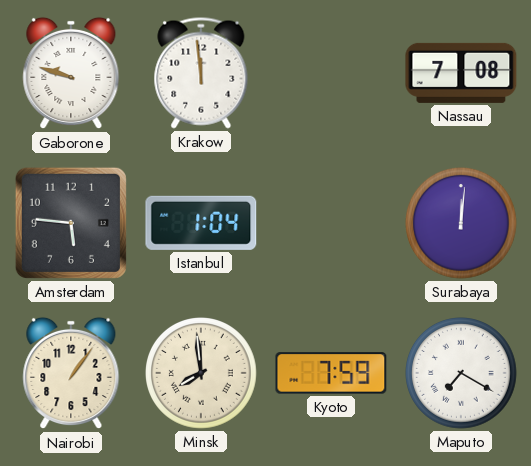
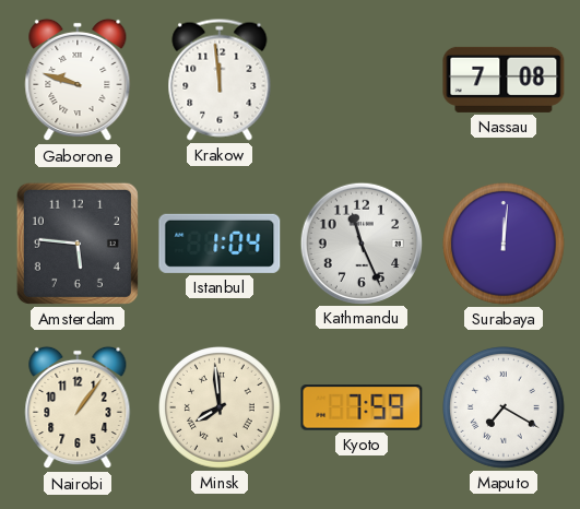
Kathmandu: none -> 11:26
